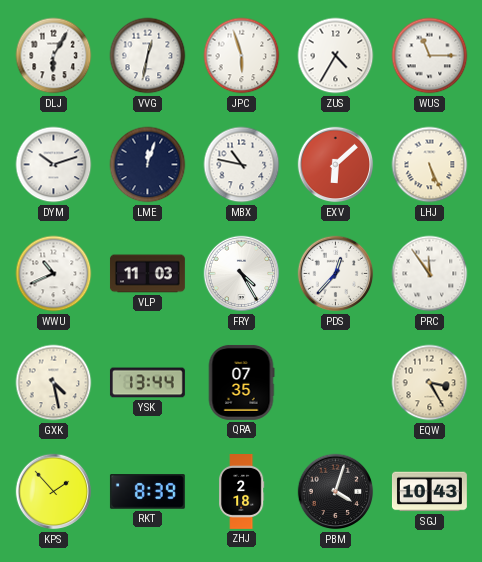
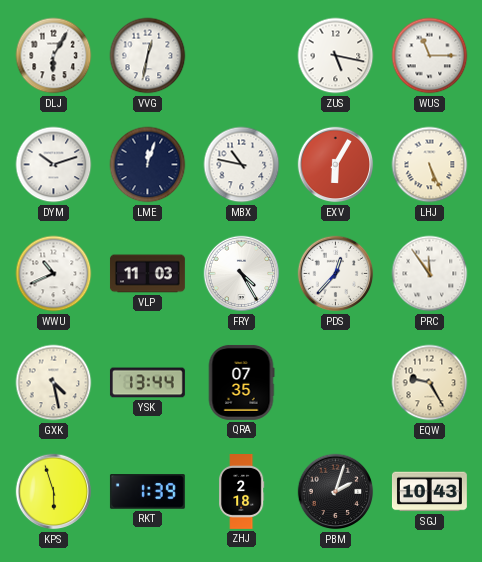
JPC: 5:57 -> none
ZUS: 4:35 -> 5:17
EXV: 6:08 -> 6:05
EQW: 3:25 -> 9:25
KPS: 1:53 -> 5:57
RKT: 8:39 -> 1:39
PBM: 4:03 -> 2:03
